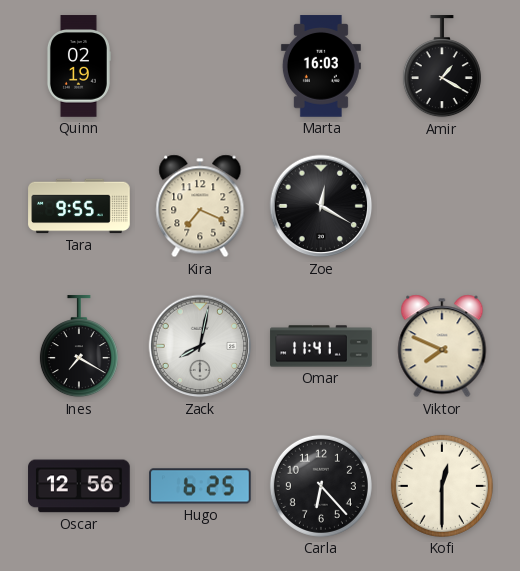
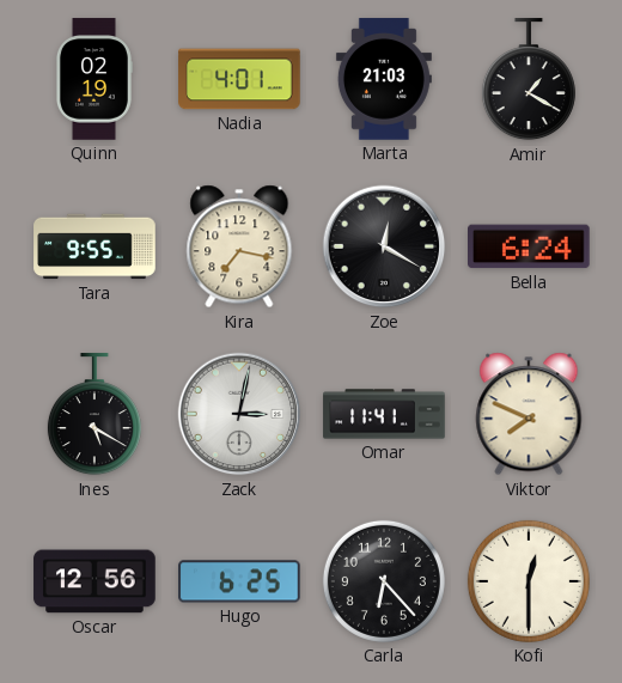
Nadia: none -> 4:01
Marta: 16:03 -> 21:03
Kira: 7:19 -> 7:17
Bella: none -> 6:24
Ines: 7:20 -> 5:20
Zack: 8:02 -> 3:02
